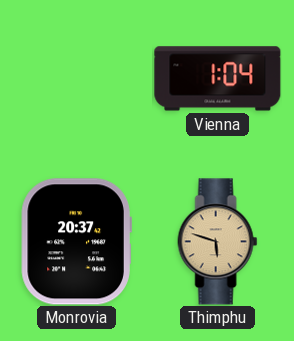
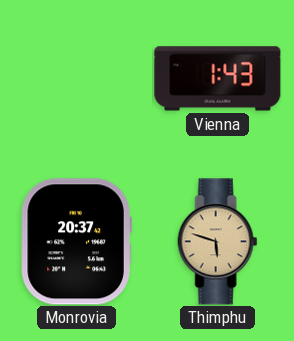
Vienna: 1:04 -> 1:43
